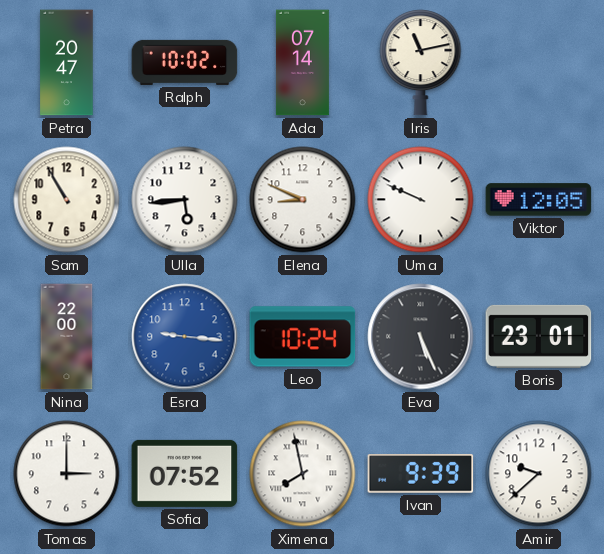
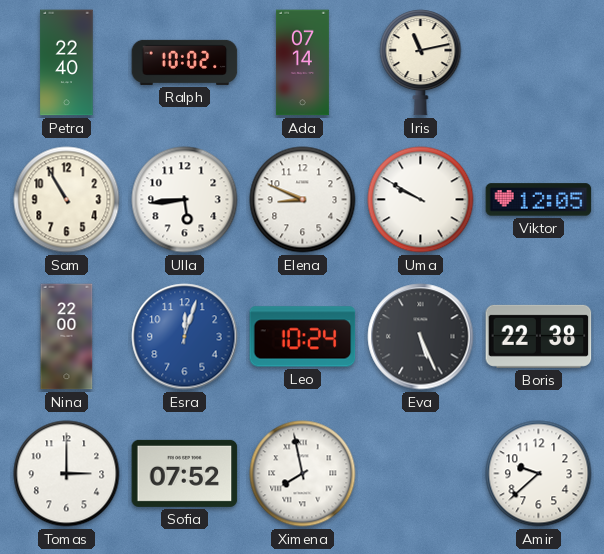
Petra: 20:47 -> 22:40
Uma: 9:49 -> 9:50
Esra: 9:16 -> 12:03
Boris: 23:01 -> 22:38
Ivan: 9:39 -> none
